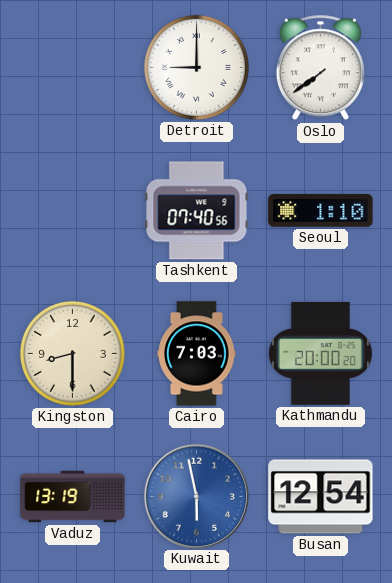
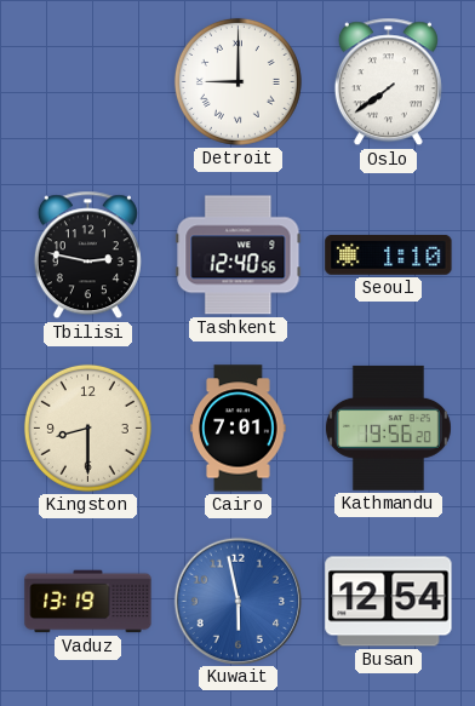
Tbilisi: none -> 2:47
Tashkent: 07:40 -> 12:40
Cairo: 7:03 -> 7:01
Kathmandu: 20:00 -> 19:56
